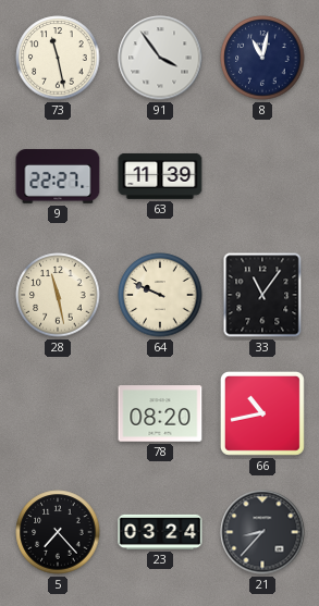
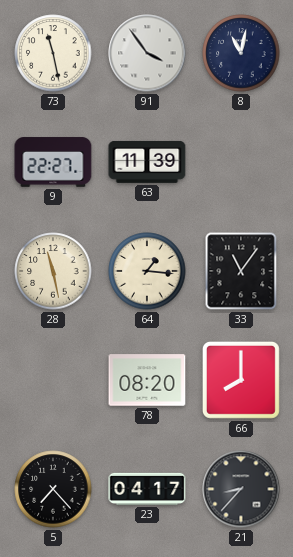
64: 9:49 -> 1:16
66: 10:43 -> 8:00
23: 03:24 -> 04:17
